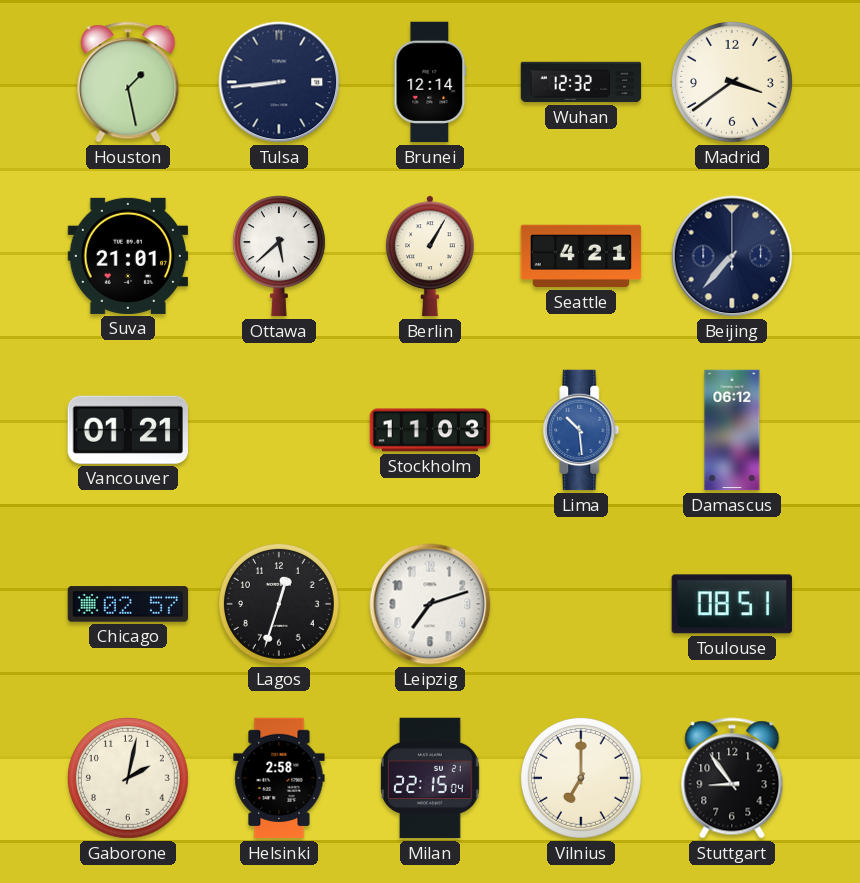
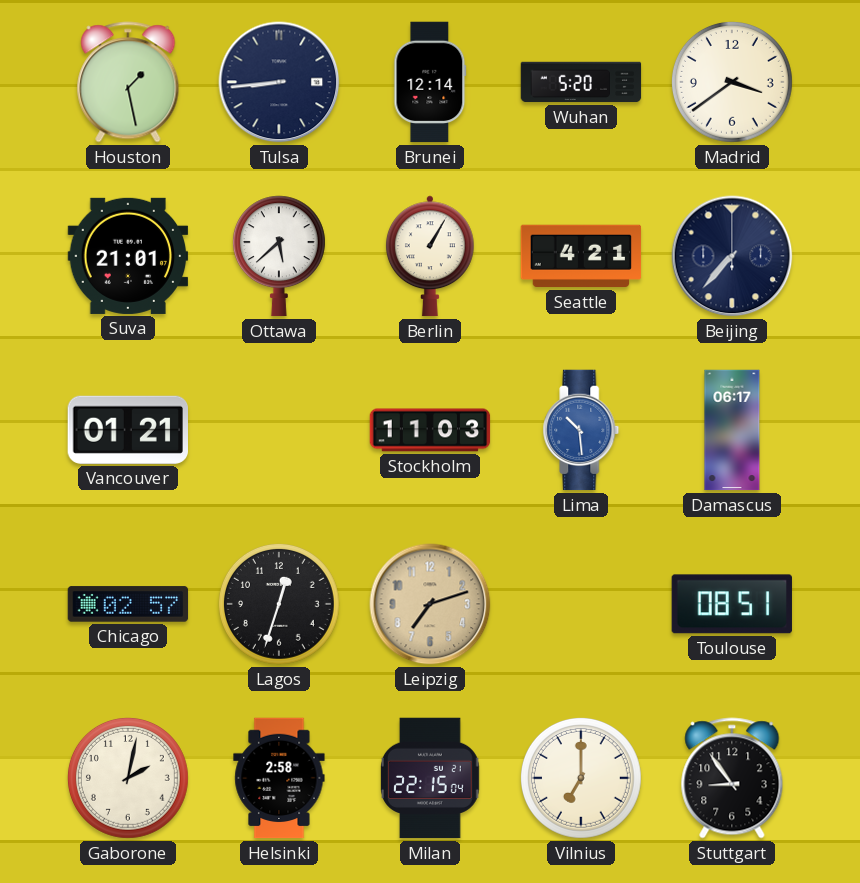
Wuhan: 12:32 -> 5:20
Damascus: 06:12 -> 06:17
Leipzig dial: white -> champagne
